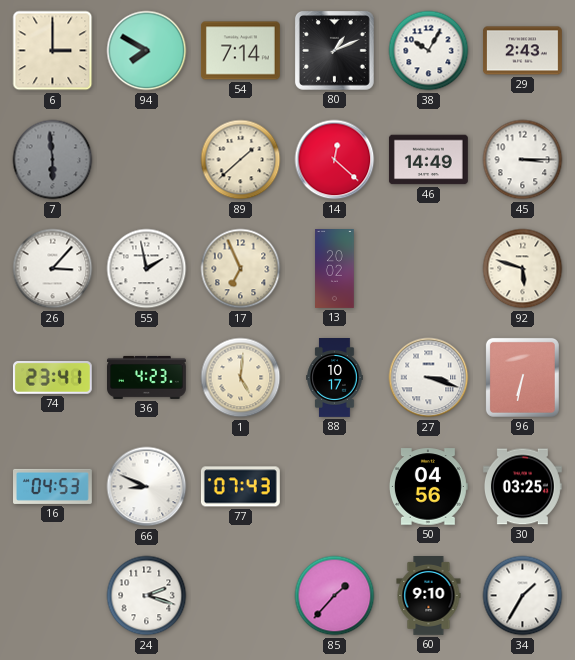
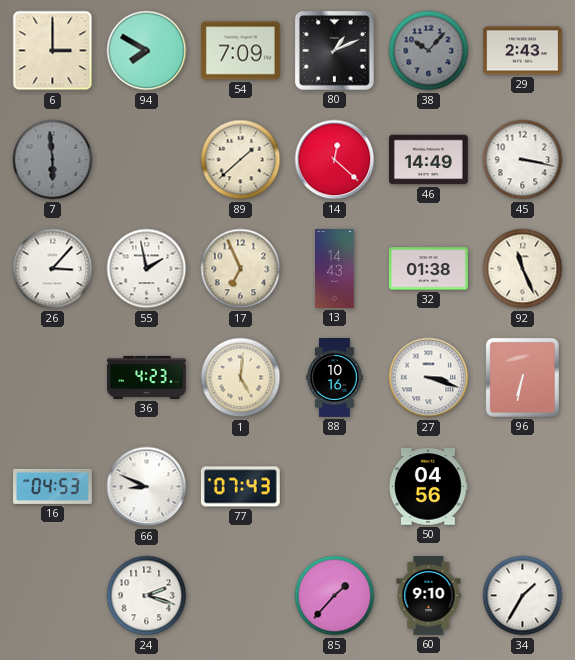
54: 7:14 -> 7:09
38: 10:05 -> 10:07
38 dial: white -> grey
45: 3:15 -> 3:17
13: 20:02 -> 14:43
32: none -> 01:38
92: 5:48 -> 11:26
74: 23:41 -> none
88: 10:17 -> 10:16
30: 03:25 -> none
